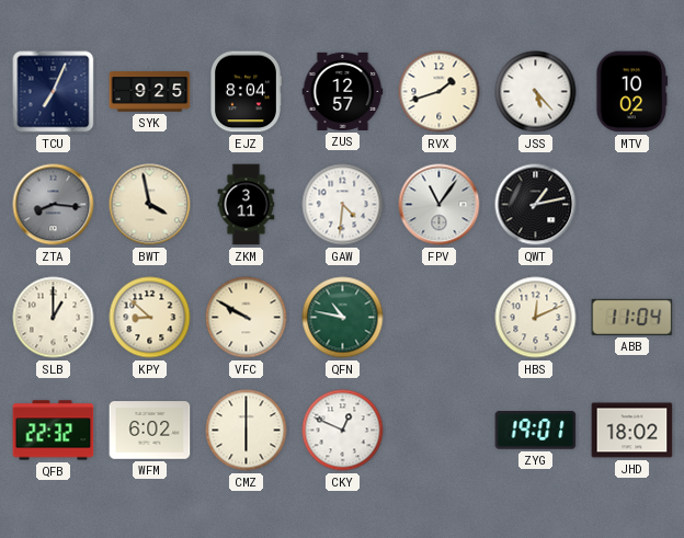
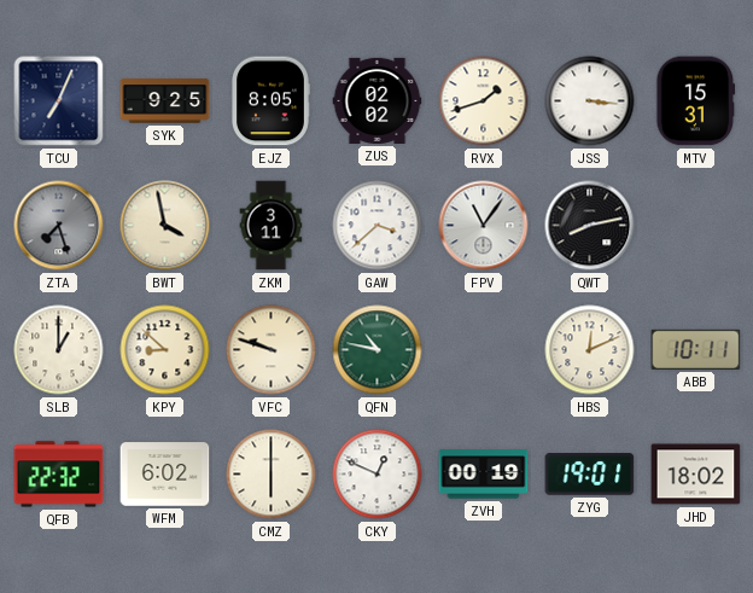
EJZ: 8:04 -> 8:05
ZUS: 12:57 -> 02:02
JSS: 5:23 -> 3:16
MTV: 10:02 -> 15:31
ZTA: 8:16 -> 7:27
GAW: 4:31 -> 3:38
QWT: 1:13 -> 8:13
VFC: 9:50 -> 9:48
ABB: 11:04 -> 10:11
ZVH: none -> 00:19
